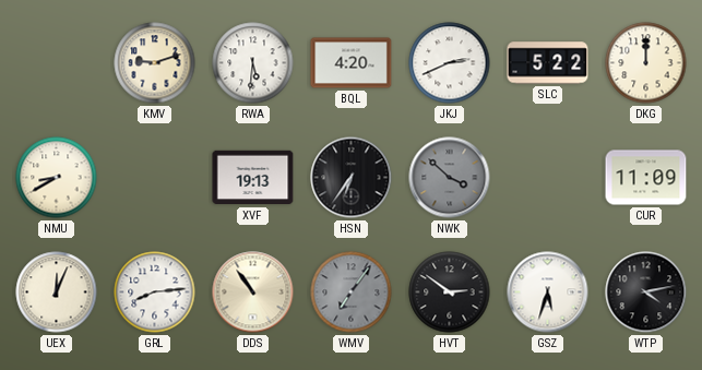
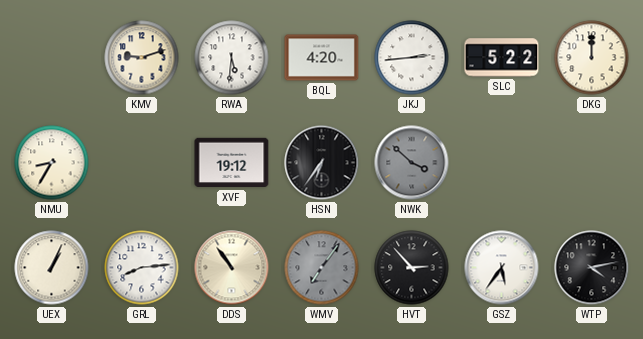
JKJ: 2:41 -> 2:44
NMU: 8:40 -> 8:35
XVF: 19:13 -> 19:12
CUR: 11:09 -> none
UEX: 12:04 -> 1:04
HVT: 2:51 -> 2:53
GSZ: 5:33 -> 5:36
